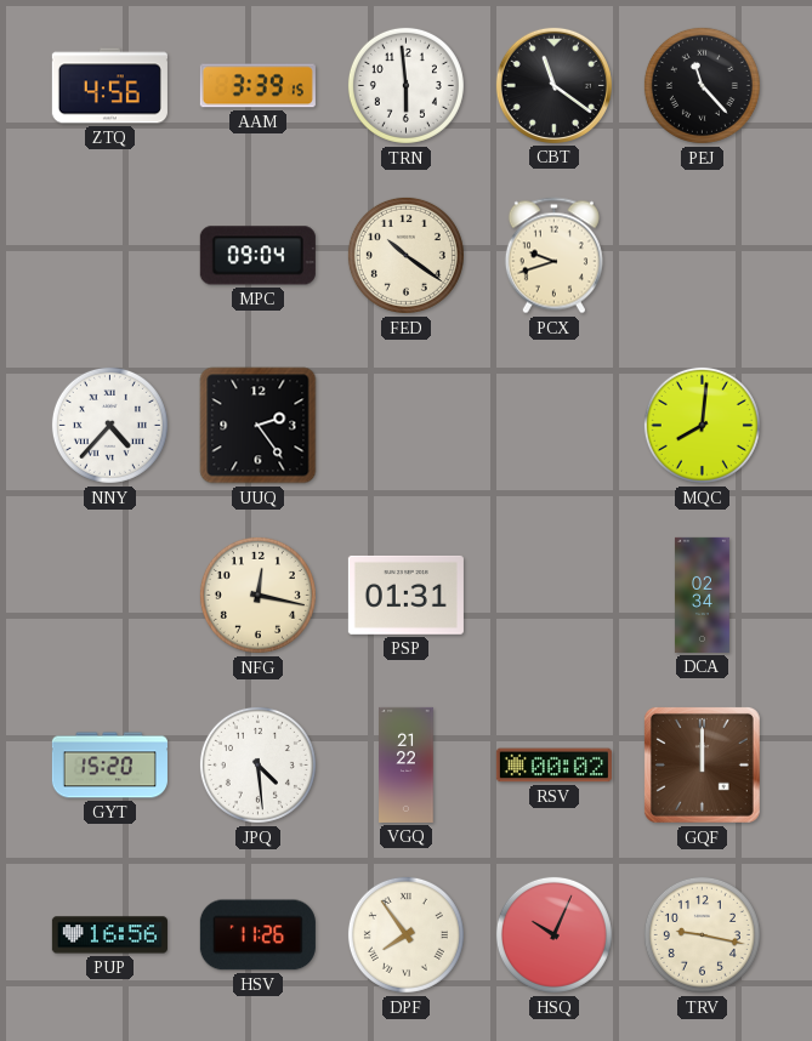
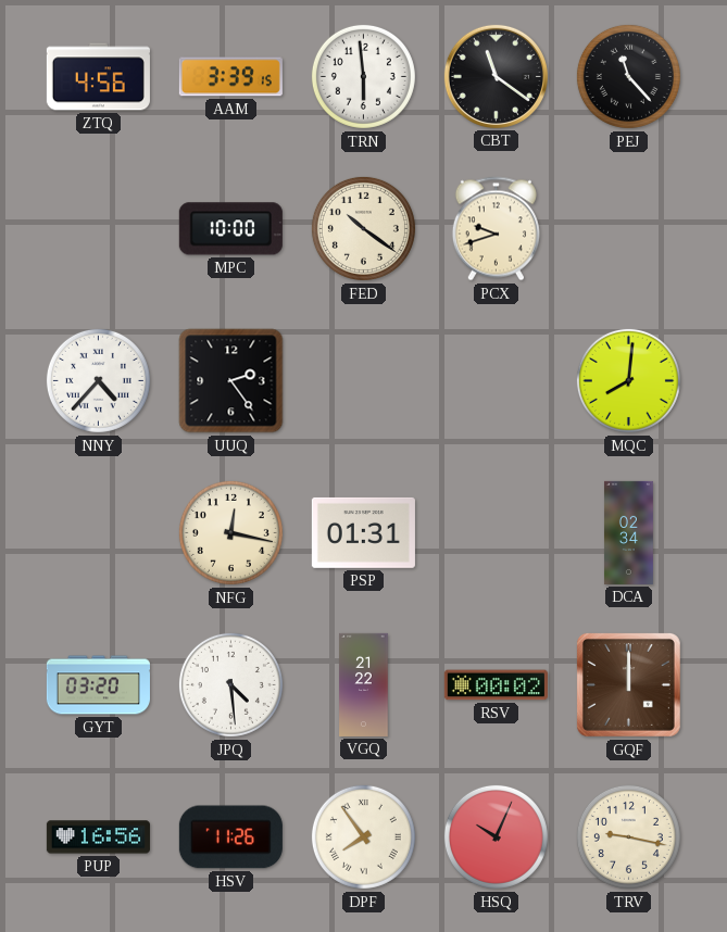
MPC: 09:04 -> 10:00
GYT: 15:20 -> 03:20
